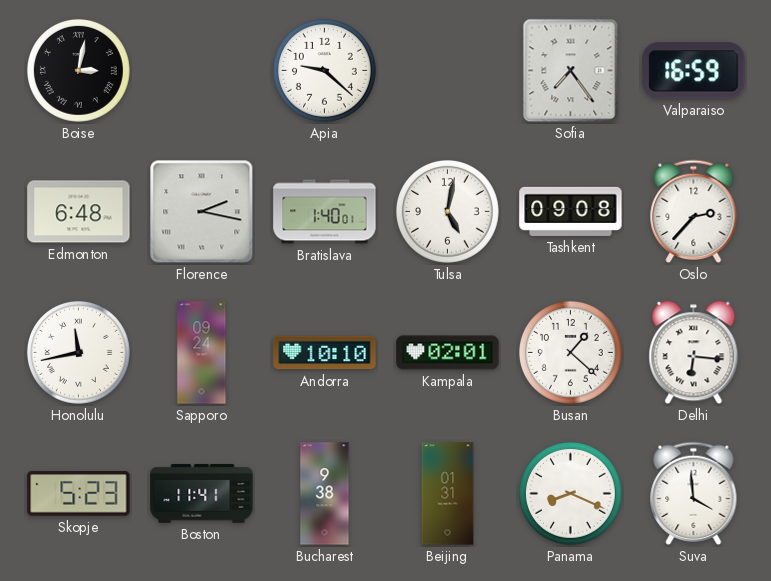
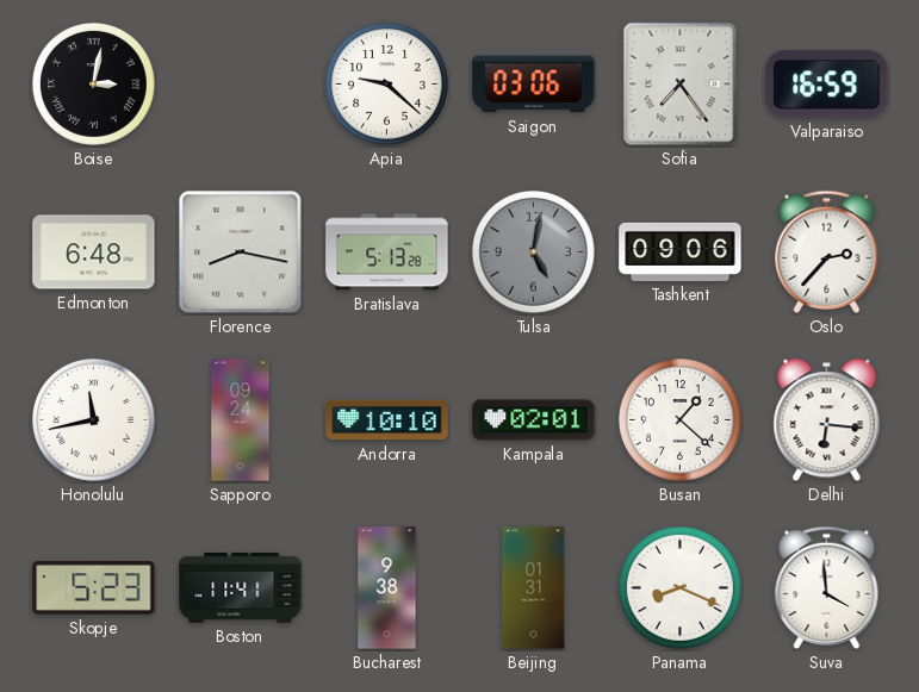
Saigon: none -> 03:06
Florence: 2:17 -> 8:17
Bratislava: 1:40 -> 5:13
Tulsa dial: white -> grey
Tashkent: 09:08 -> 09:06
